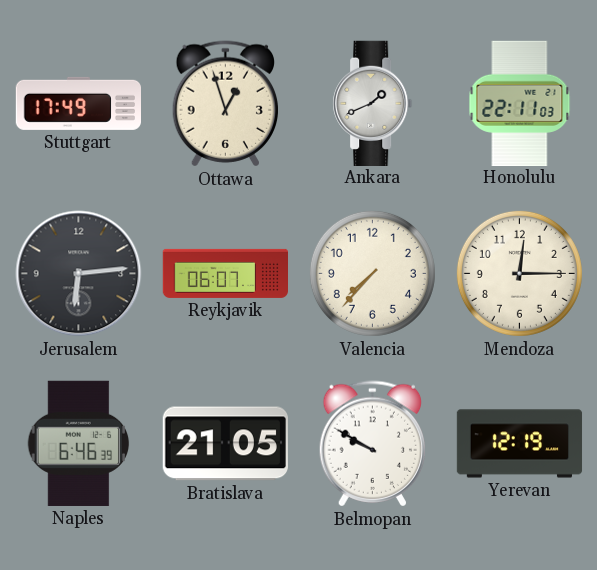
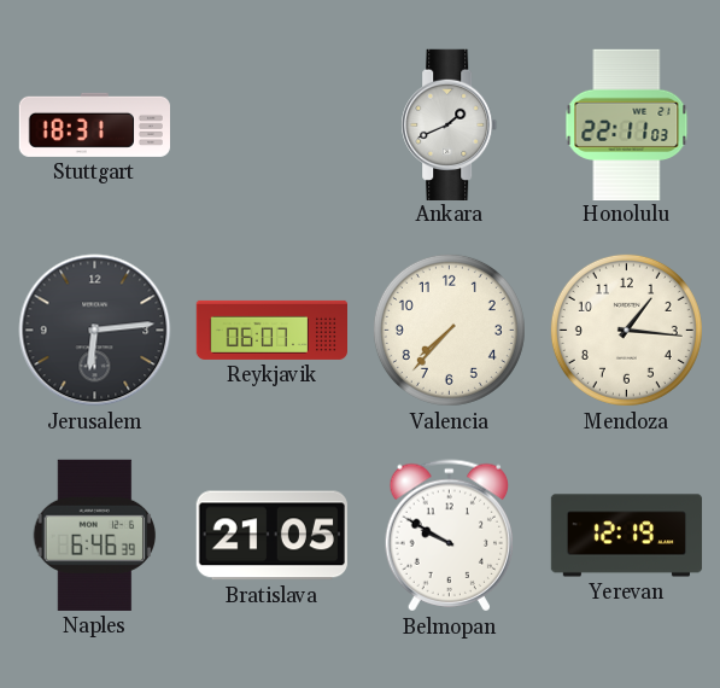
Stuttgart: 17:49 -> 18:31
Ottawa: 12:57 -> none
Mendoza: 12:15 -> 1:16
